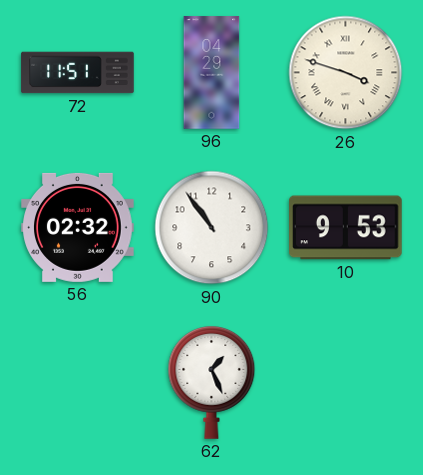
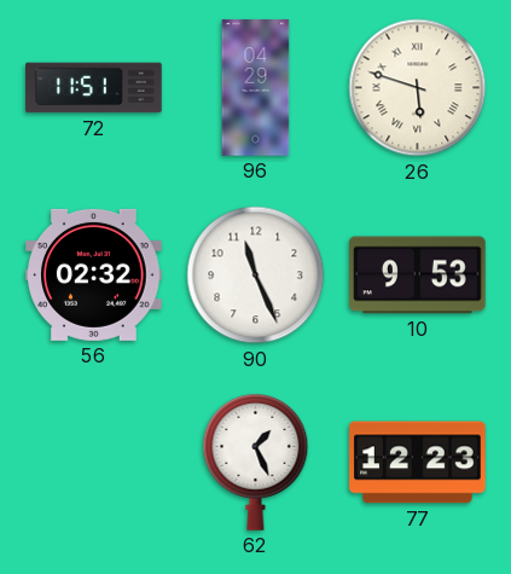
26: 3:48 -> 5:48
90: 10:54 -> 11:26
77: none -> 12:23
